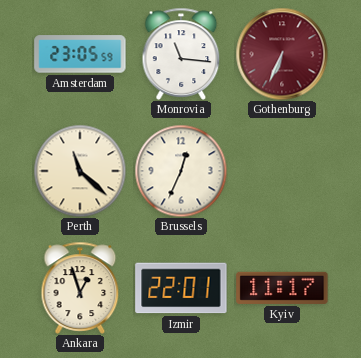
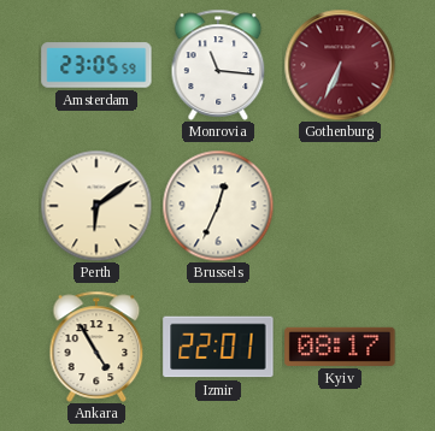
Perth: 11:22 -> 6:09
Ankara: 12:57 -> 4:55
Kyiv: 11:17 -> 08:17
